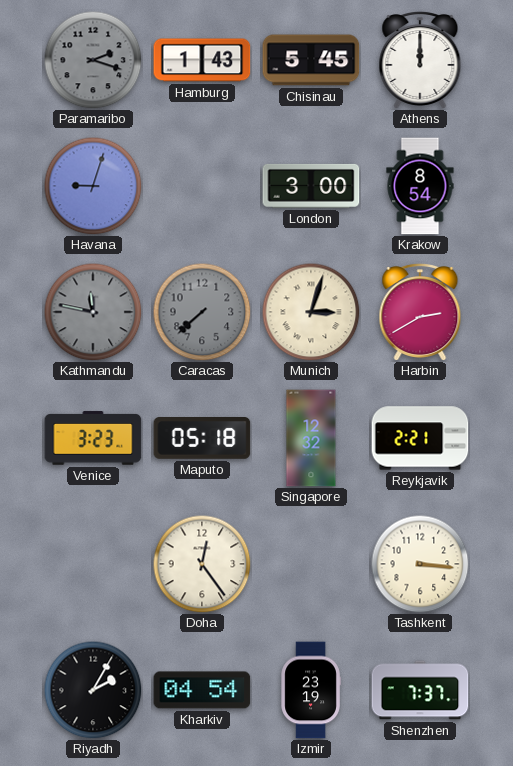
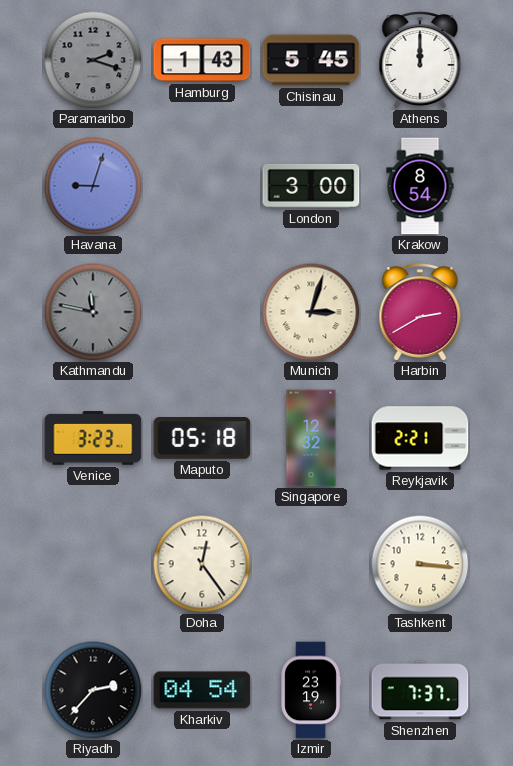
Caracas: 7:38 -> none
Riyadh: 2:05 -> 2:37
